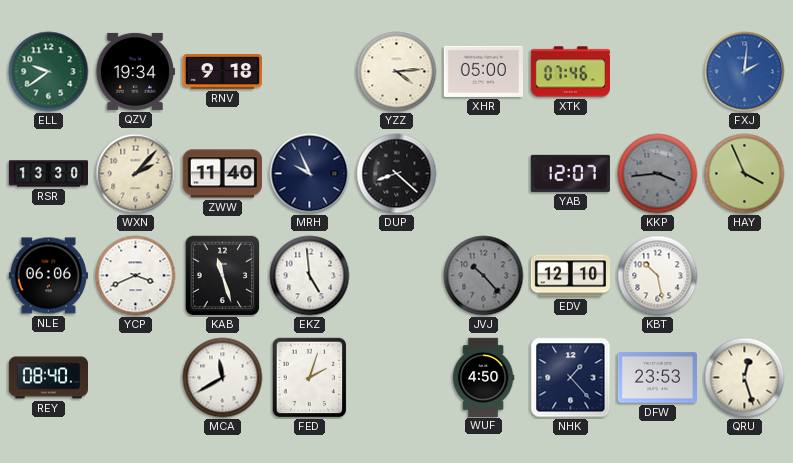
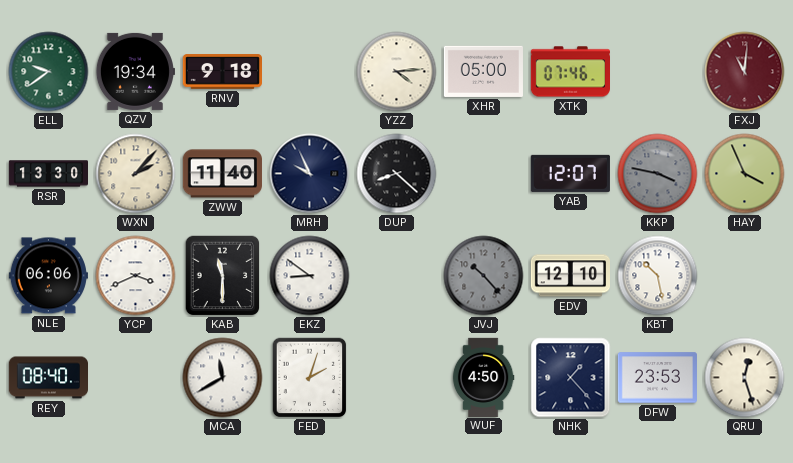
FXJ: 2:01 -> 11:01
FXJ dial: blue -> burgundy
KKP: 3:44 -> 3:47
KAB: 11:27 -> 11:30
EKZ: 4:59 -> 8:51
